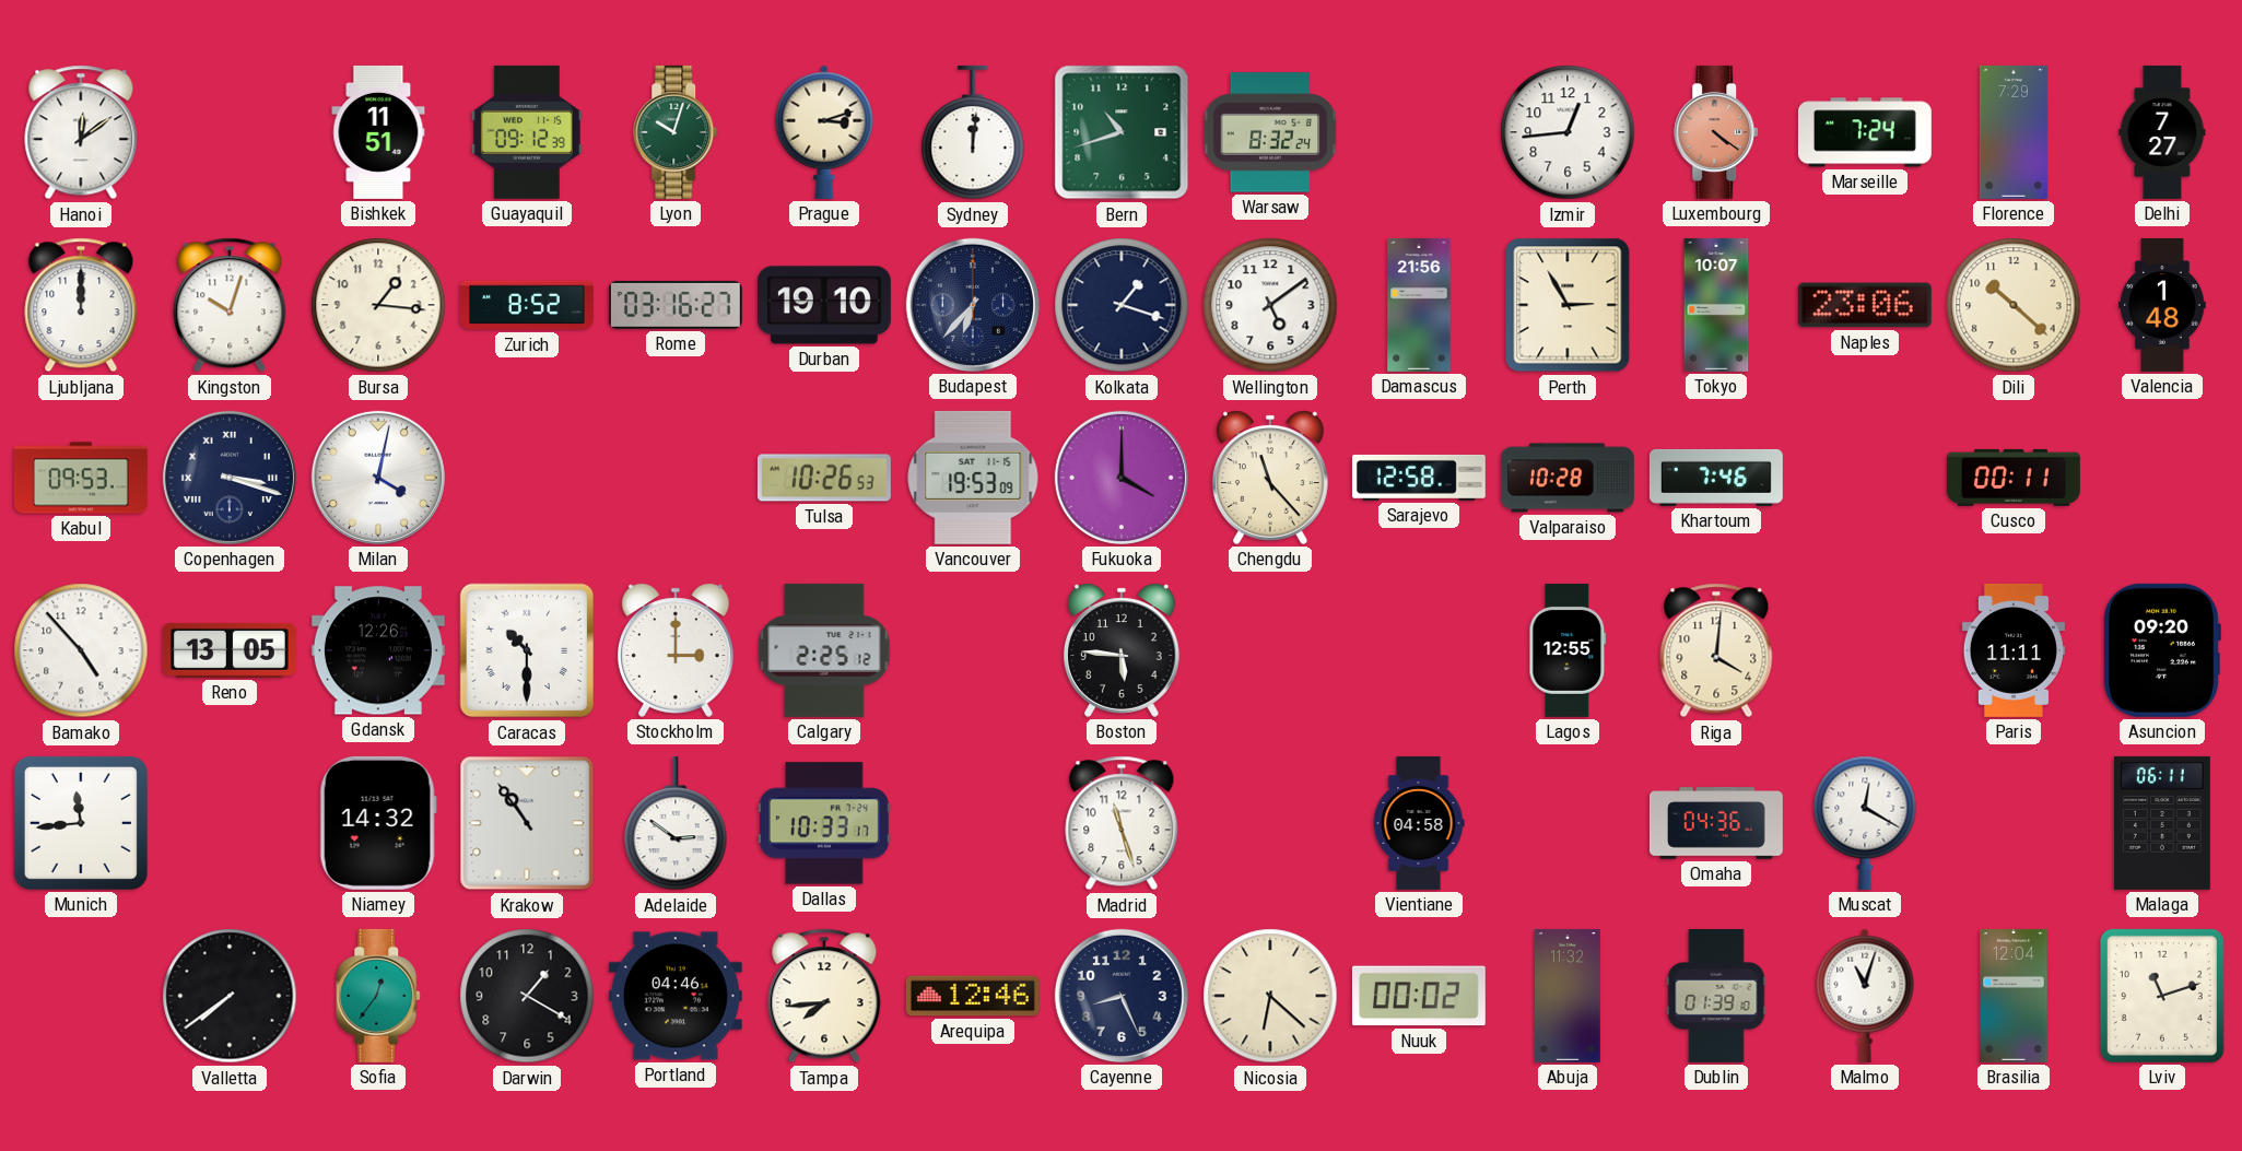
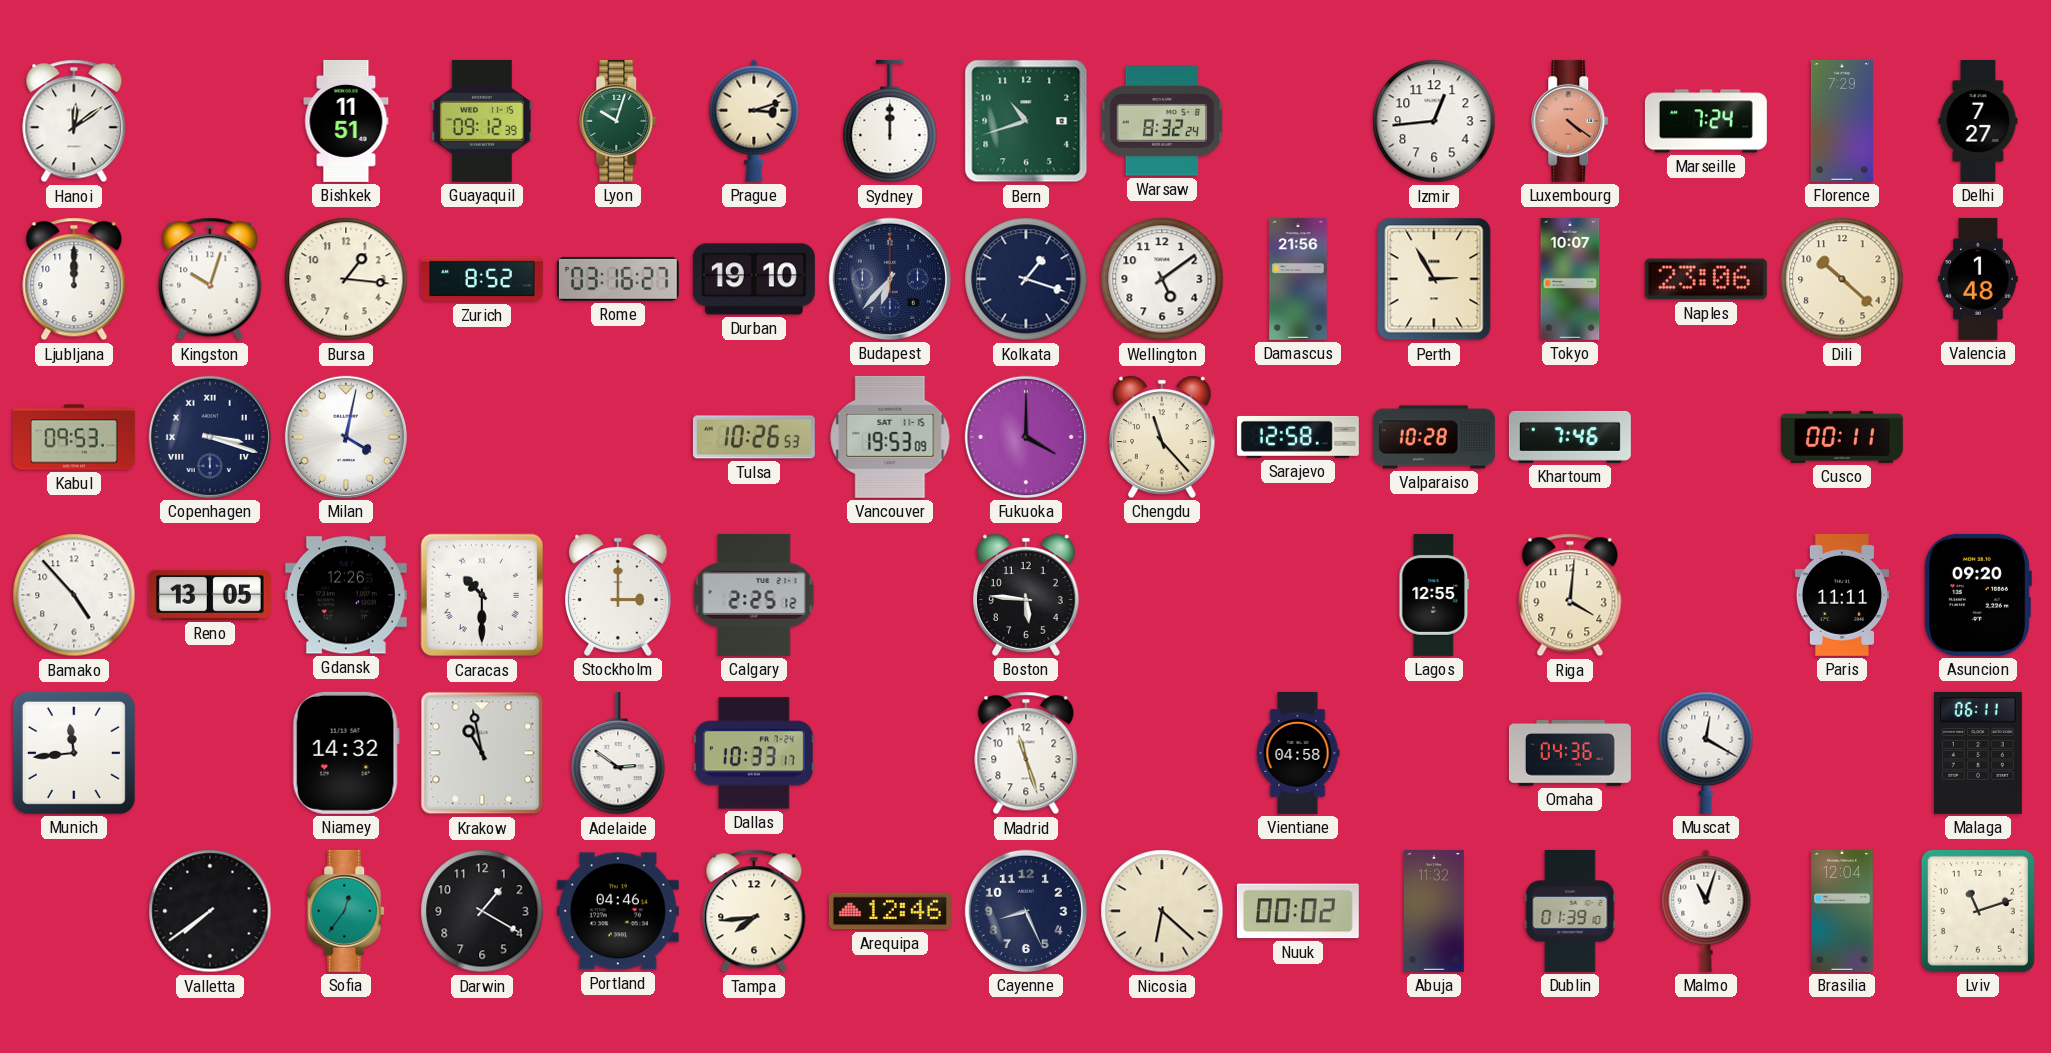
Sydney: 12:01 -> 12:00
Krakow: 10:54 -> 10:58
